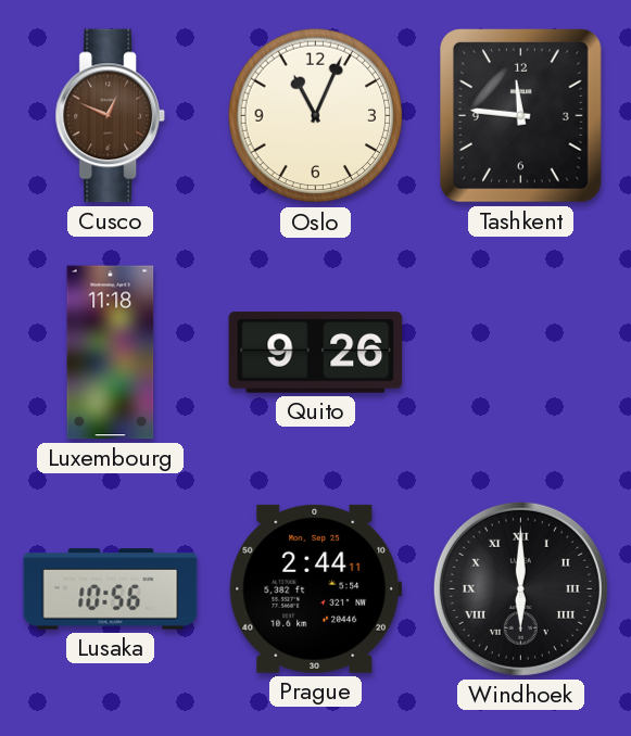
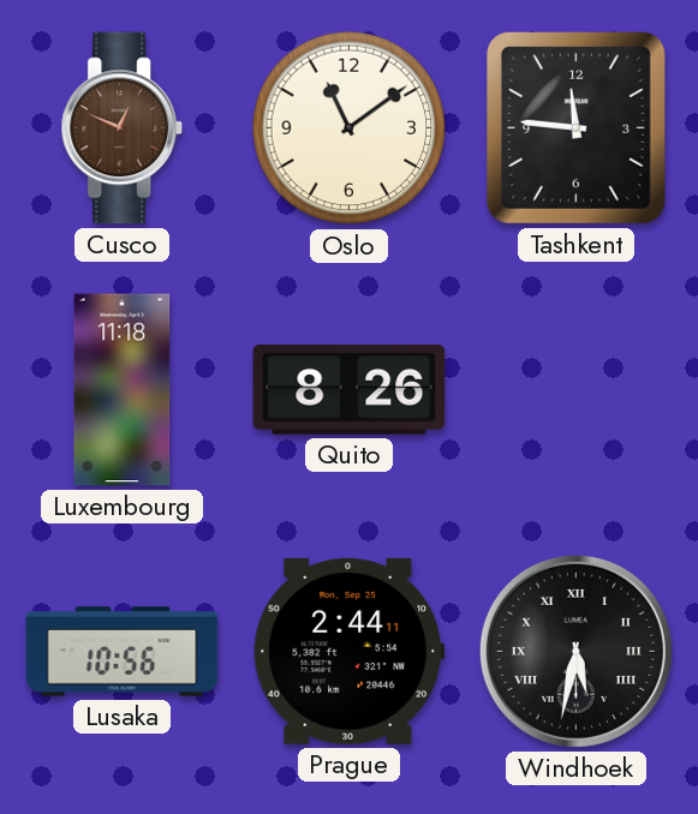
Oslo: 11:04 -> 11:09
Quito: 9:26 -> 8:26
Windhoek: 6:00 -> 5:32
